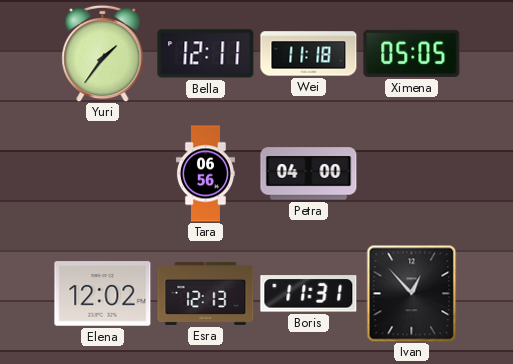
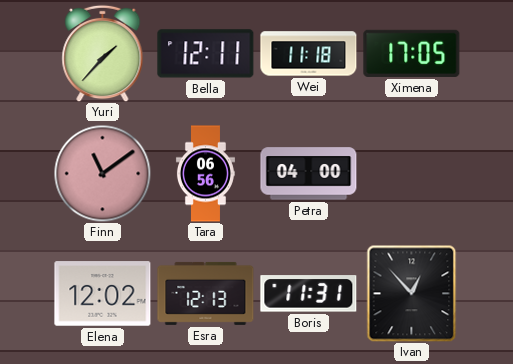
Yuri: 1:36 -> 1:37
Ximena: 05:05 -> 17:05
Finn: none -> 11:09
